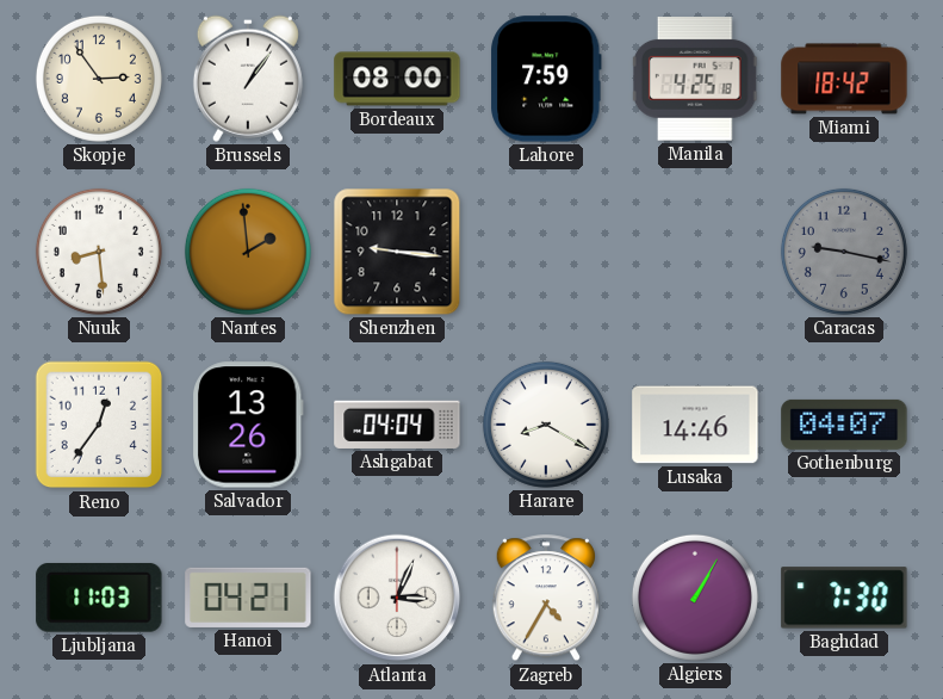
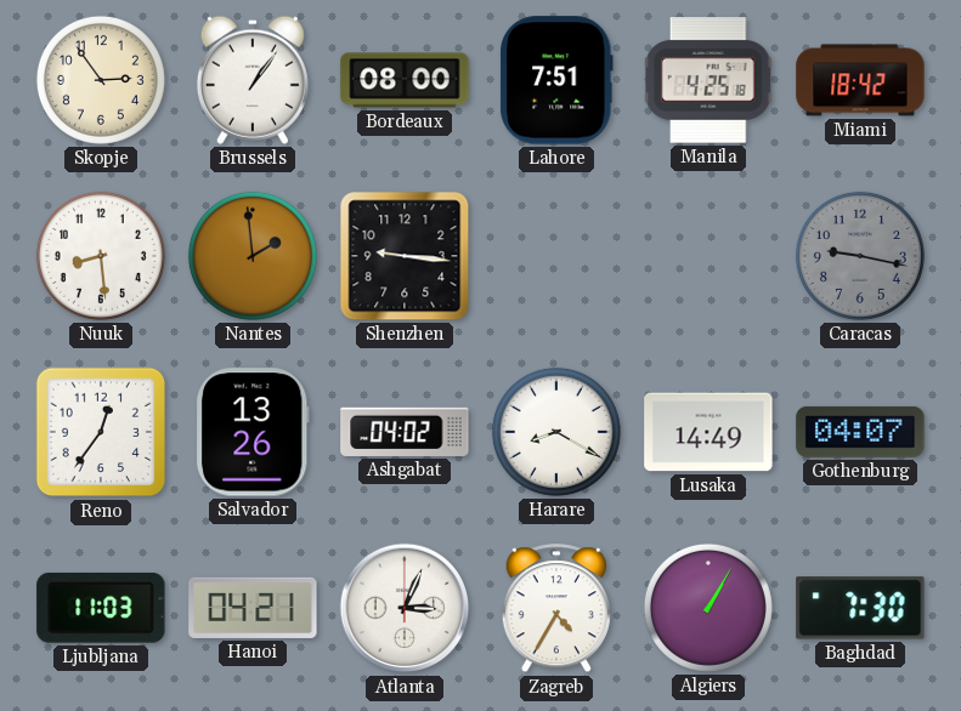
Lahore: 7:59 -> 7:51
Ashgabat: 04:04 -> 04:02
Lusaka: 14:46 -> 14:49
